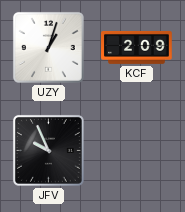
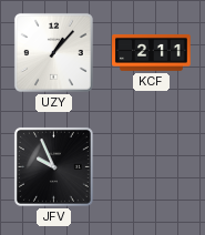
UZY: 1:03 -> 1:07
KCF: 2:09 -> 2:11
